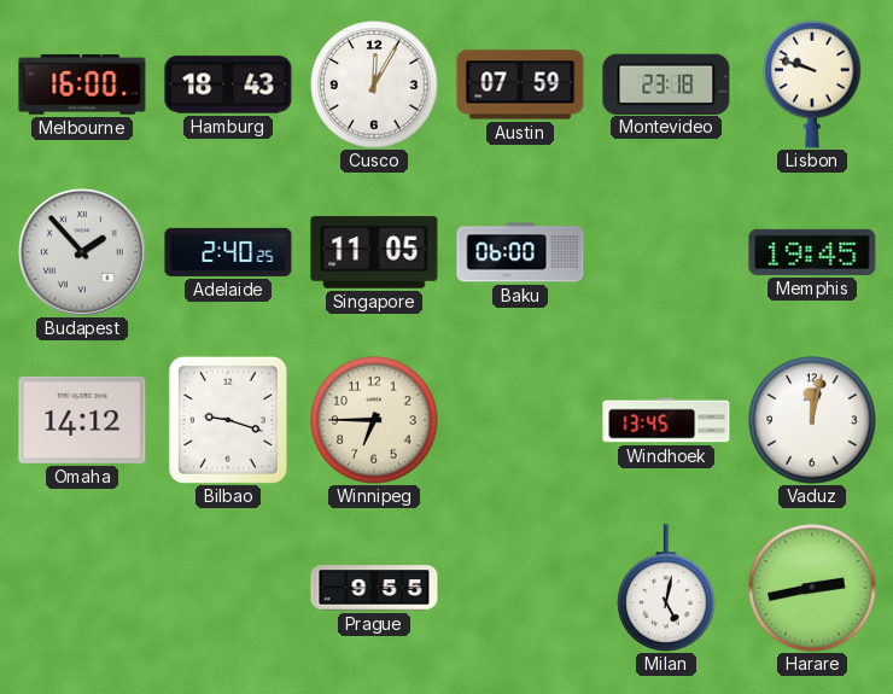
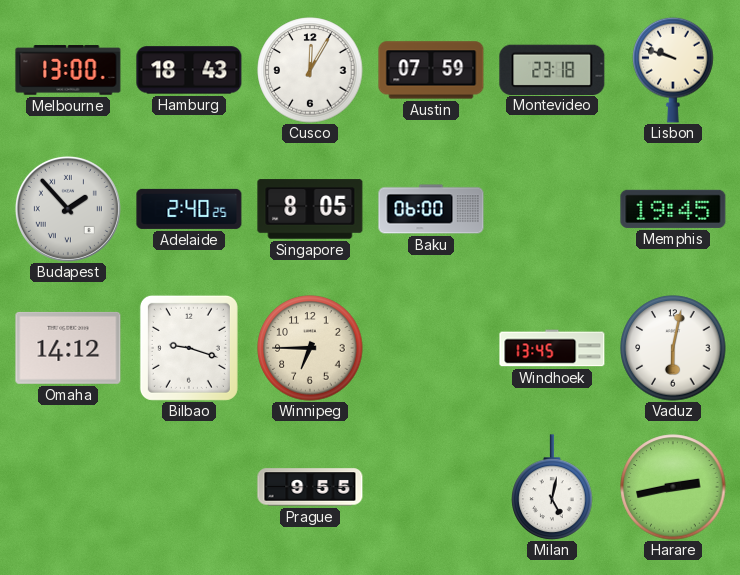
Melbourne: 16:00 -> 13:00
Singapore: 11:05 -> 8:05
Vaduz: 12:02 -> 6:02
